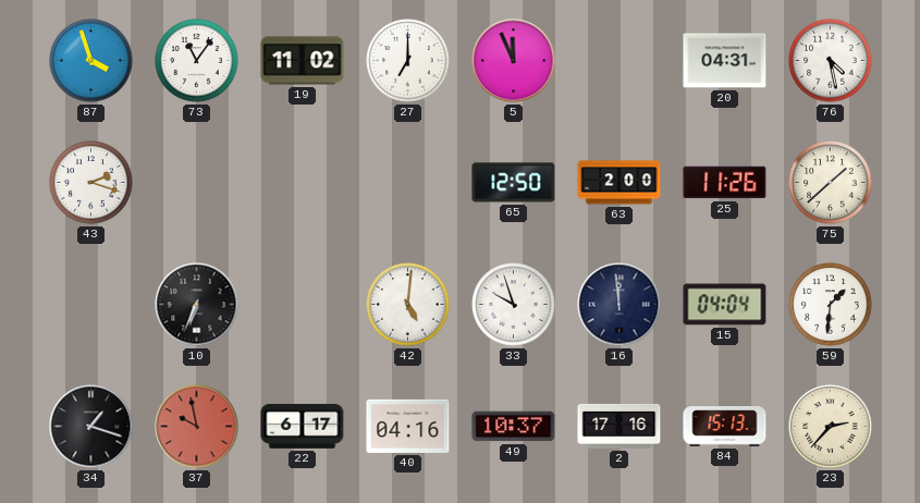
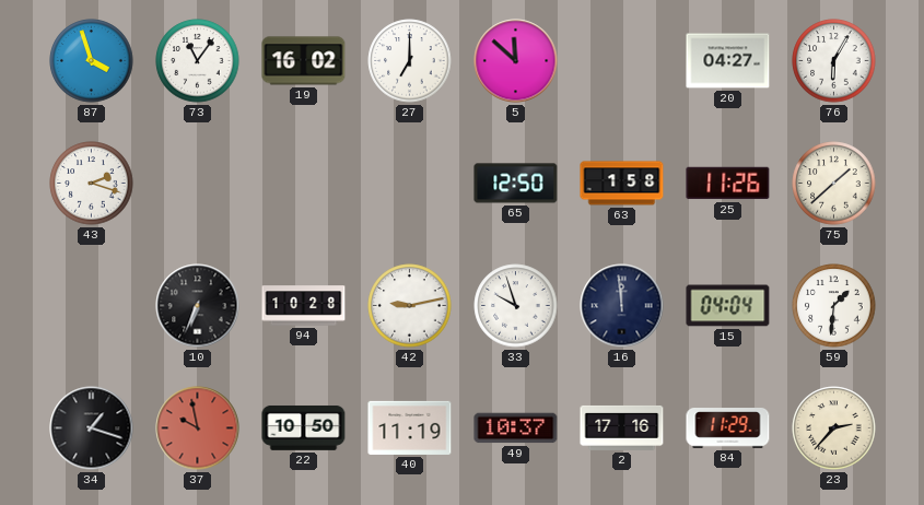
19: 11:02 -> 16:02
5: 11:56 -> 11:52
20: 04:31 -> 04:27
76: 4:28 -> 6:05
63: 2:00 -> 1:58
94: none -> 10:28
42: 5:01 -> 9:13
22: 6:17 -> 10:50
40: 04:16 -> 11:19
84: 15:13 -> 11:29
